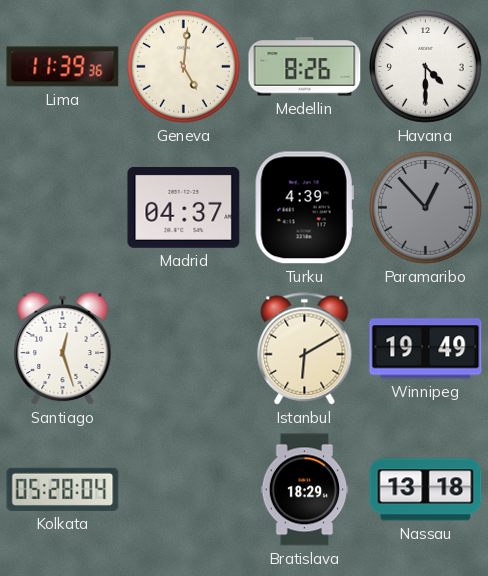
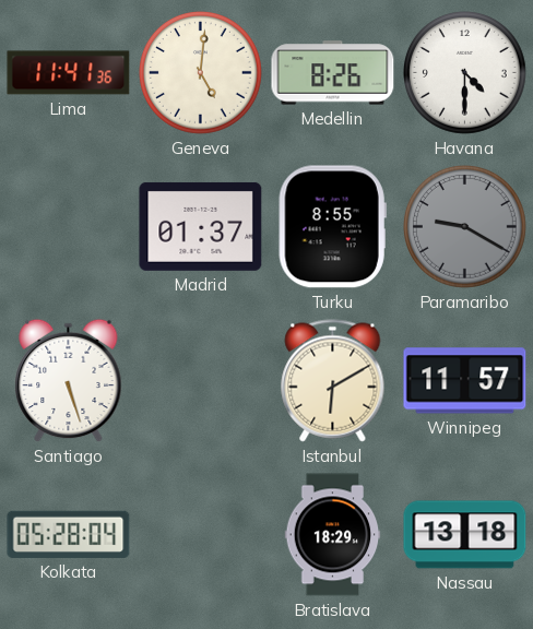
Lima: 11:39 -> 11:41
Madrid: 04:37 -> 01:37
Turku: 4:39 -> 8:55
Paramaribo: 12:53 -> 9:20
Santiago: 12:27 -> 5:27
Winnipeg: 19:49 -> 11:57
